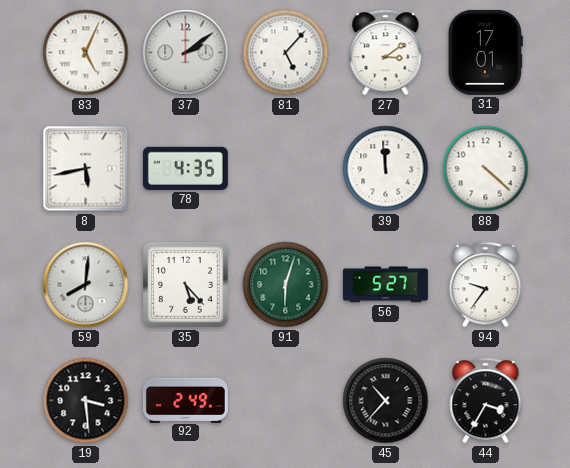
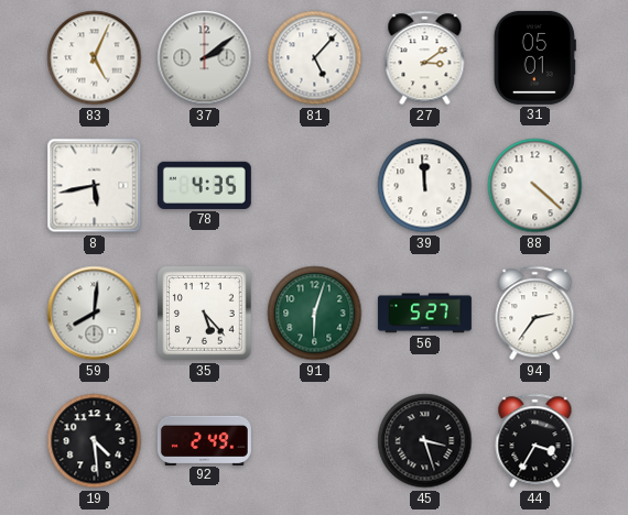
31: 17:01 -> 05:01
94: 9:36 -> 2:36
19: 3:29 -> 4:29
45: 10:37 -> 3:27
